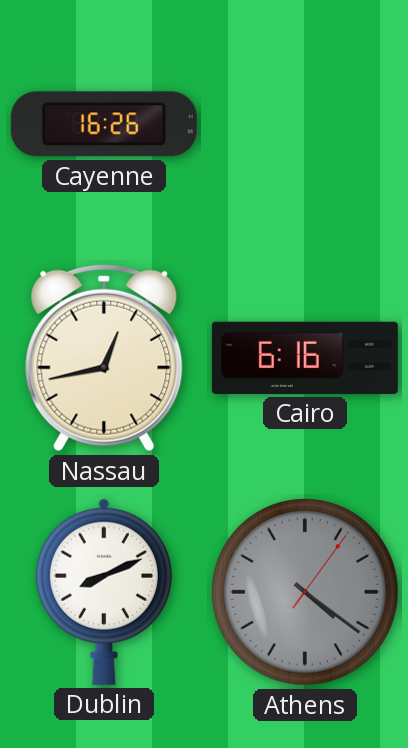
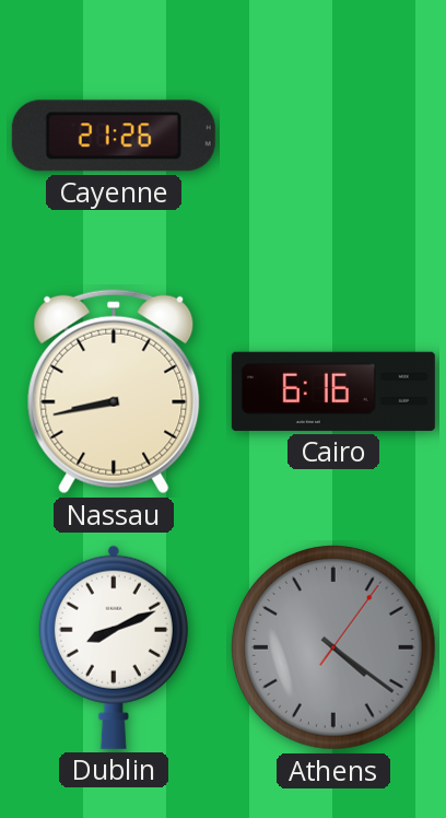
Cayenne: 16:26 -> 21:26
Nassau: 12:43 -> 8:43
